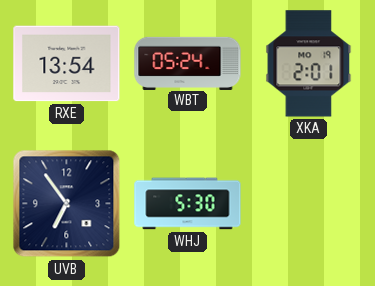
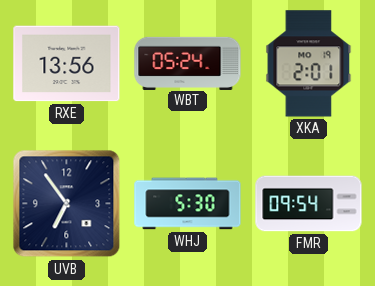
RXE: 13:54 -> 13:56
FMR: none -> 09:54
